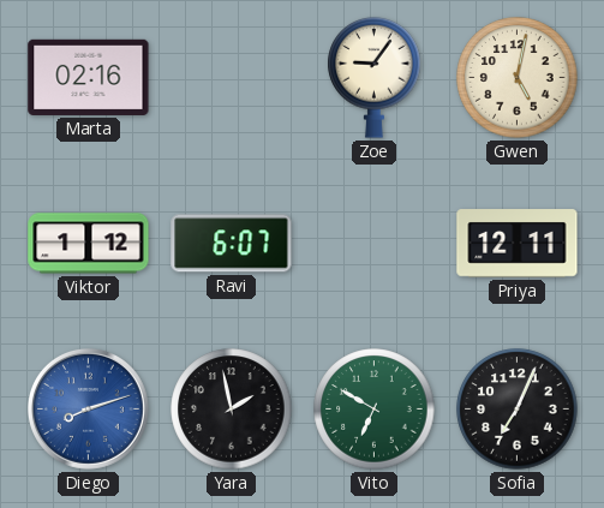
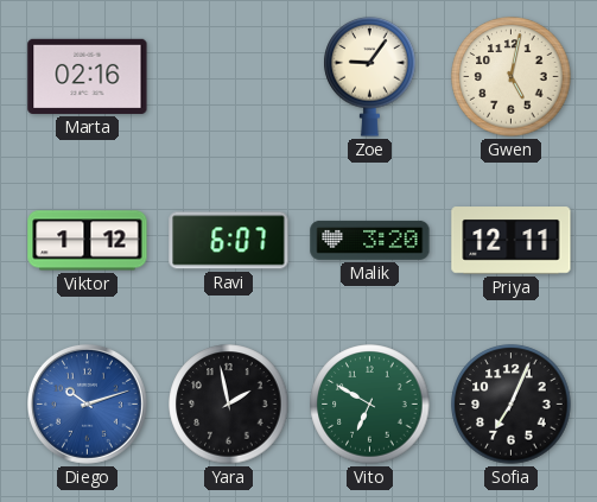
Malik: none -> 3:20
Diego: 8:12 -> 10:12
